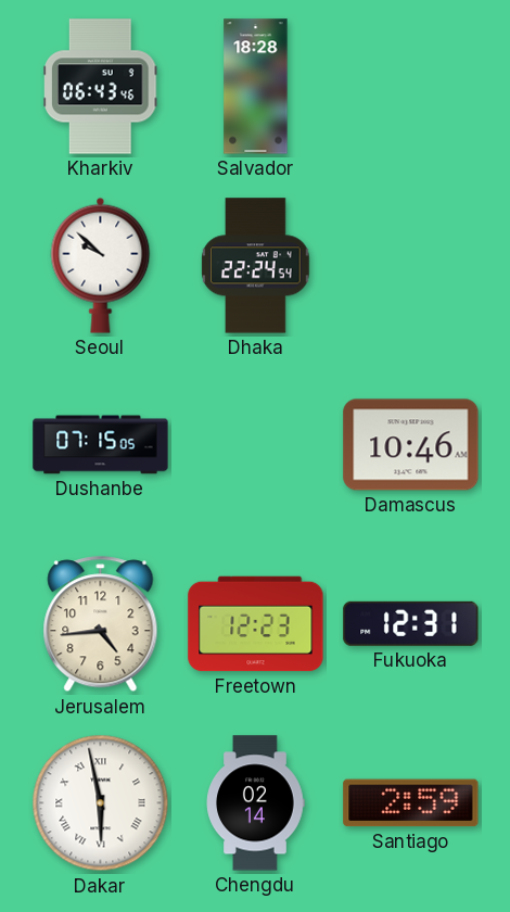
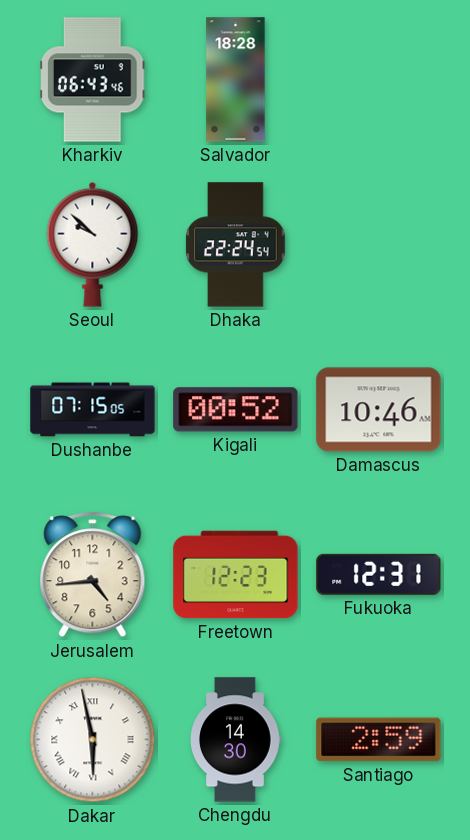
Kigali: none -> 00:52
Chengdu: 02:14 -> 14:30
